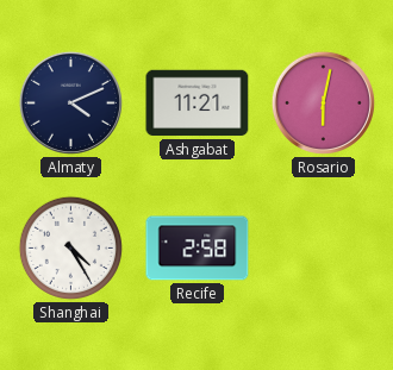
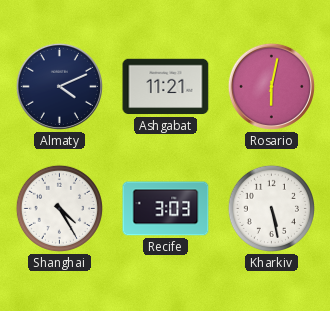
Recife: 2:58 -> 3:03
Kharkiv: none -> 5:28
